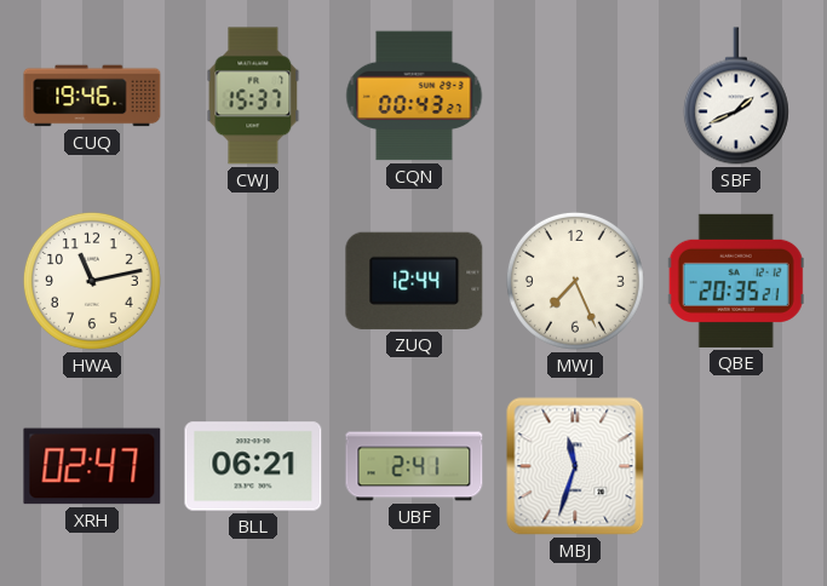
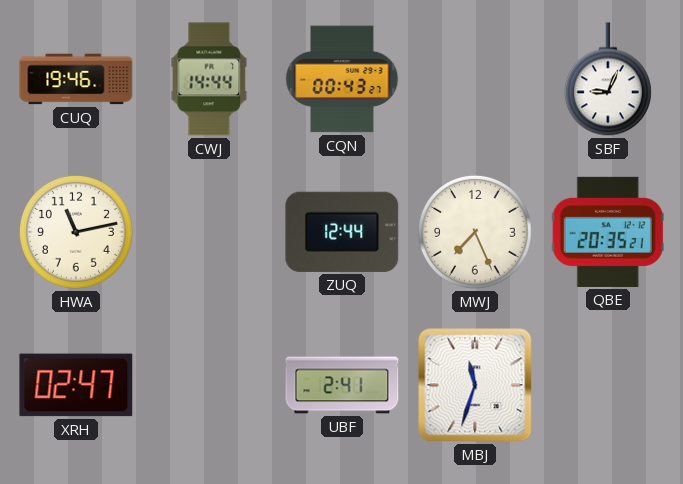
CWJ: 15:37 -> 14:44
SBF: 1:41 -> 9:04
BLL: 06:21 -> none
